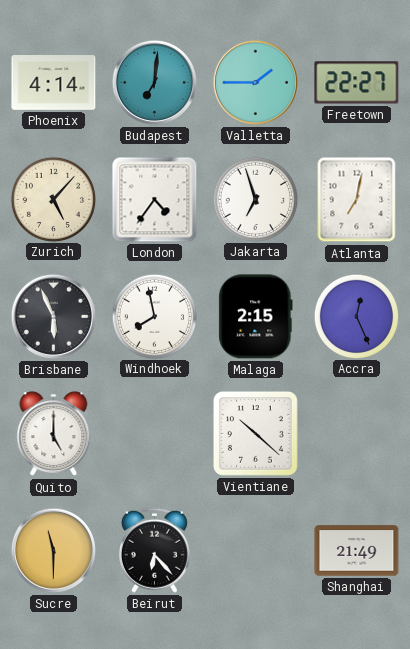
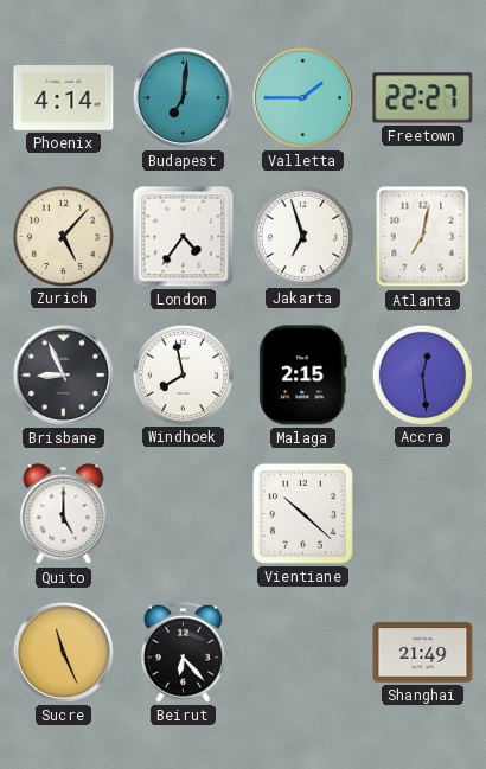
Brisbane: 5:56 -> 8:56
Accra: 12:26 -> 12:29
Sucre: 11:30 -> 11:26
